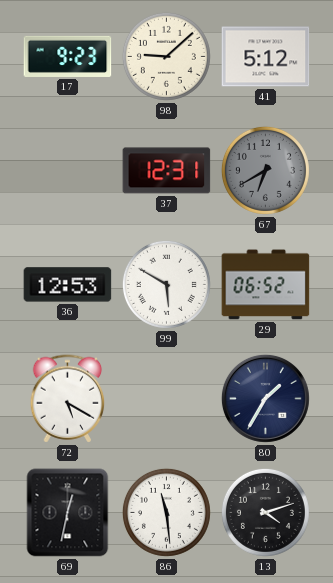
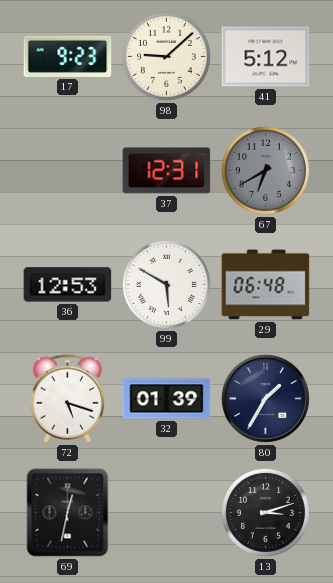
29: 06:52 -> 06:48
72: 5:20 -> 5:18
32: none -> 01:39
86: 11:29 -> none
13: 4:12 -> 3:12
